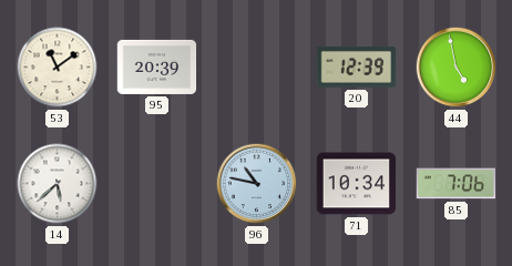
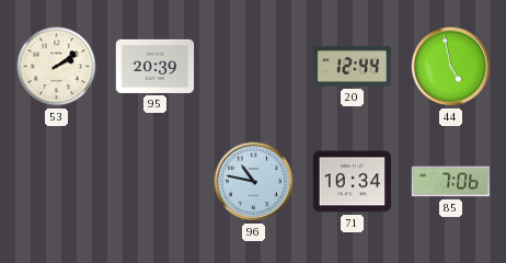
53: 11:09 -> 2:09
20: 12:39 -> 12:44
14: 5:38 -> none
